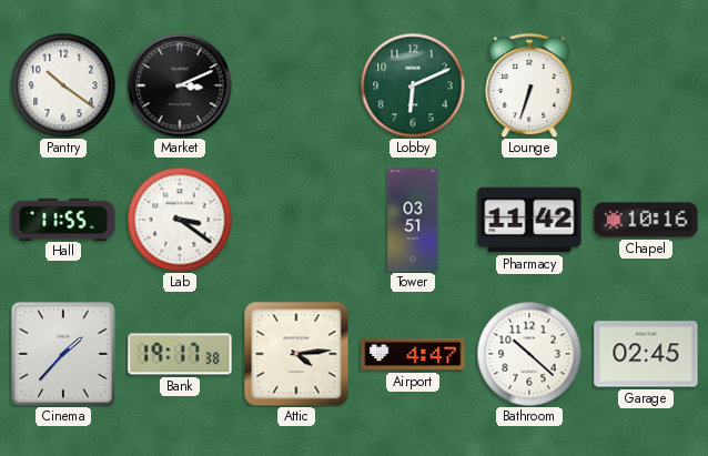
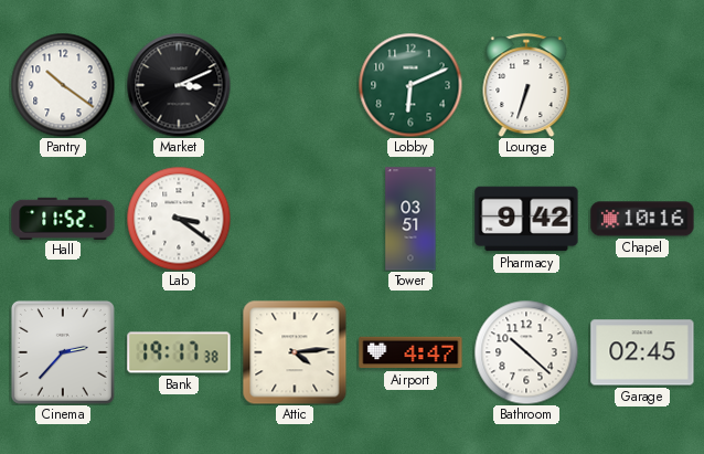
Hall: 11:55 -> 11:52
Pharmacy: 11:42 -> 9:42
Cinema: 1:37 -> 2:37
